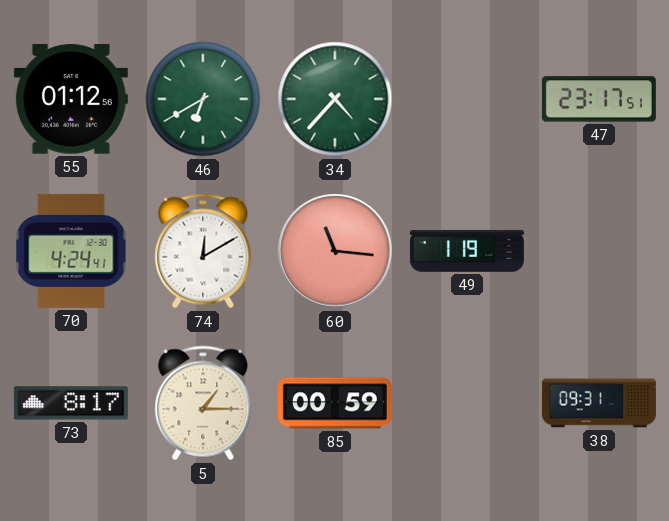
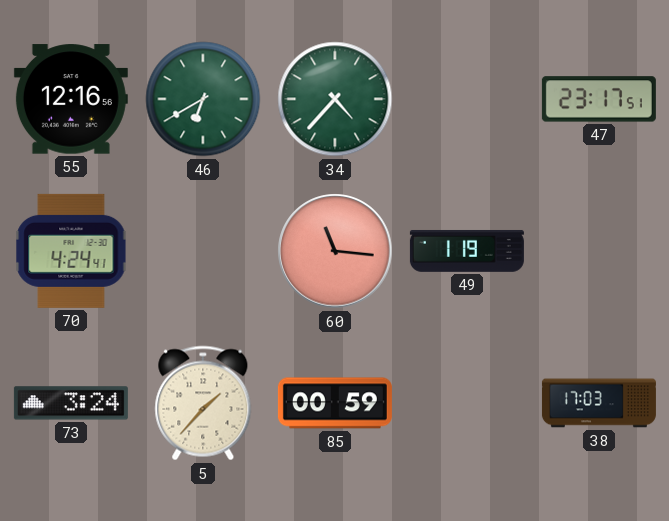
55: 01:12 -> 12:16
74: 12:10 -> none
73: 8:17 -> 3:24
5: 1:15 -> 1:37
38: 09:31 -> 17:03
